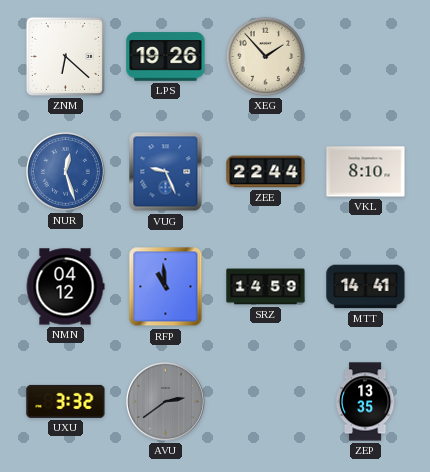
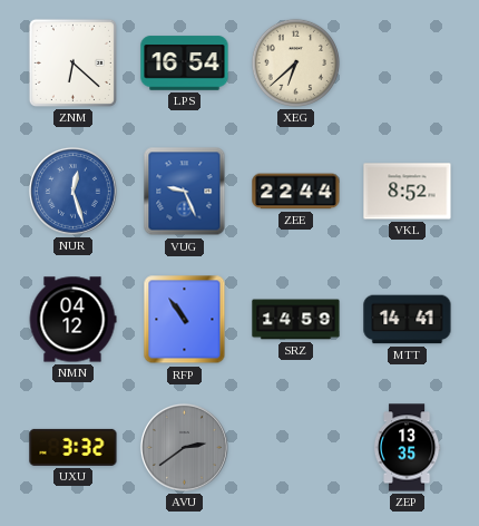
LPS: 19:26 -> 16:54
XEG: 1:53 -> 6:38
VKL: 8:10 -> 8:52
RFP: 10:59 -> 10:54
